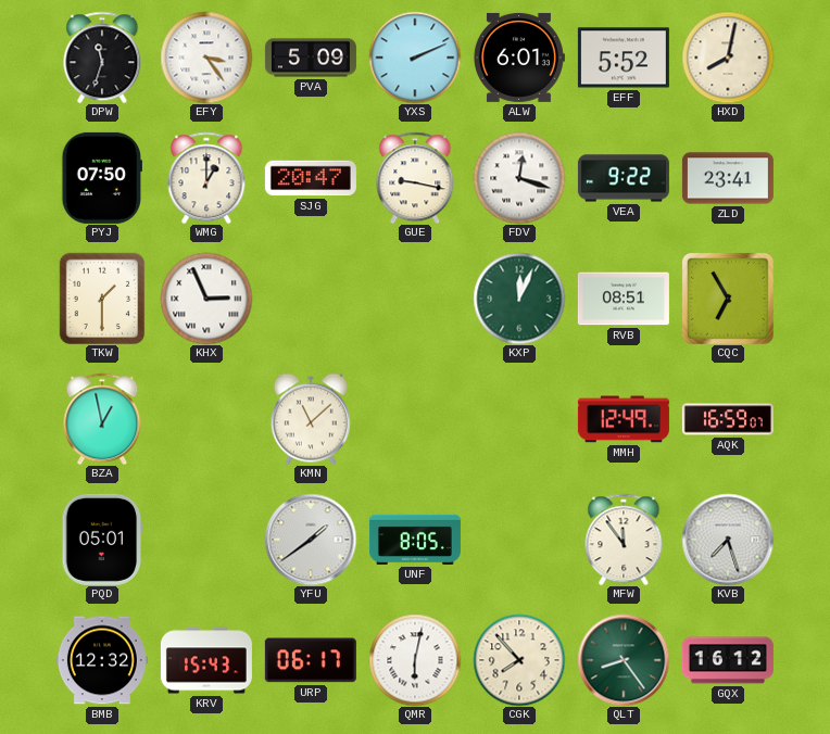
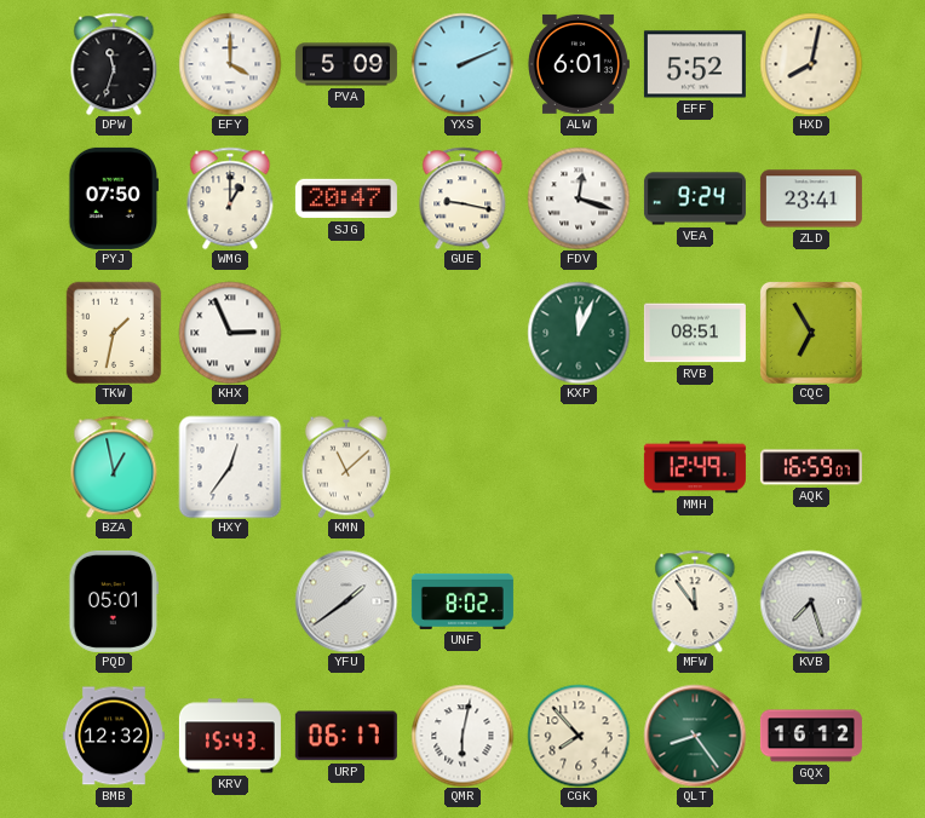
EFY: 3:24 -> 4:00
VEA: 9:22 -> 9:24
TKW: 1:30 -> 1:32
HXY: none -> 12:36
UNF: 8:05 -> 8:02
